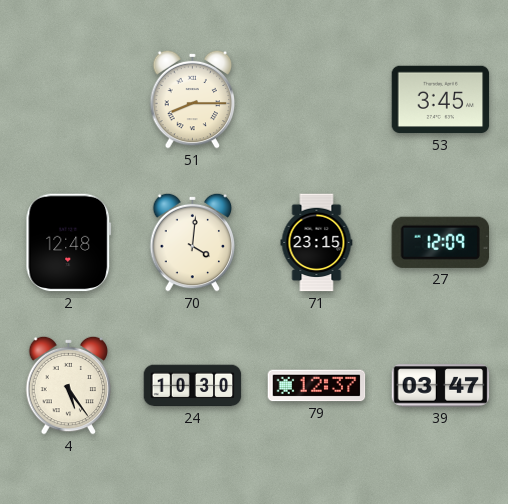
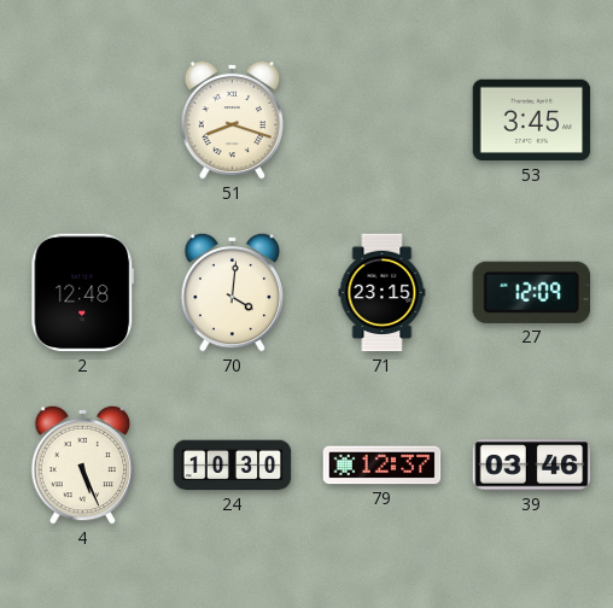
51: 8:15 -> 8:18
4: 5:24 -> 5:26
39: 03:47 -> 03:46
